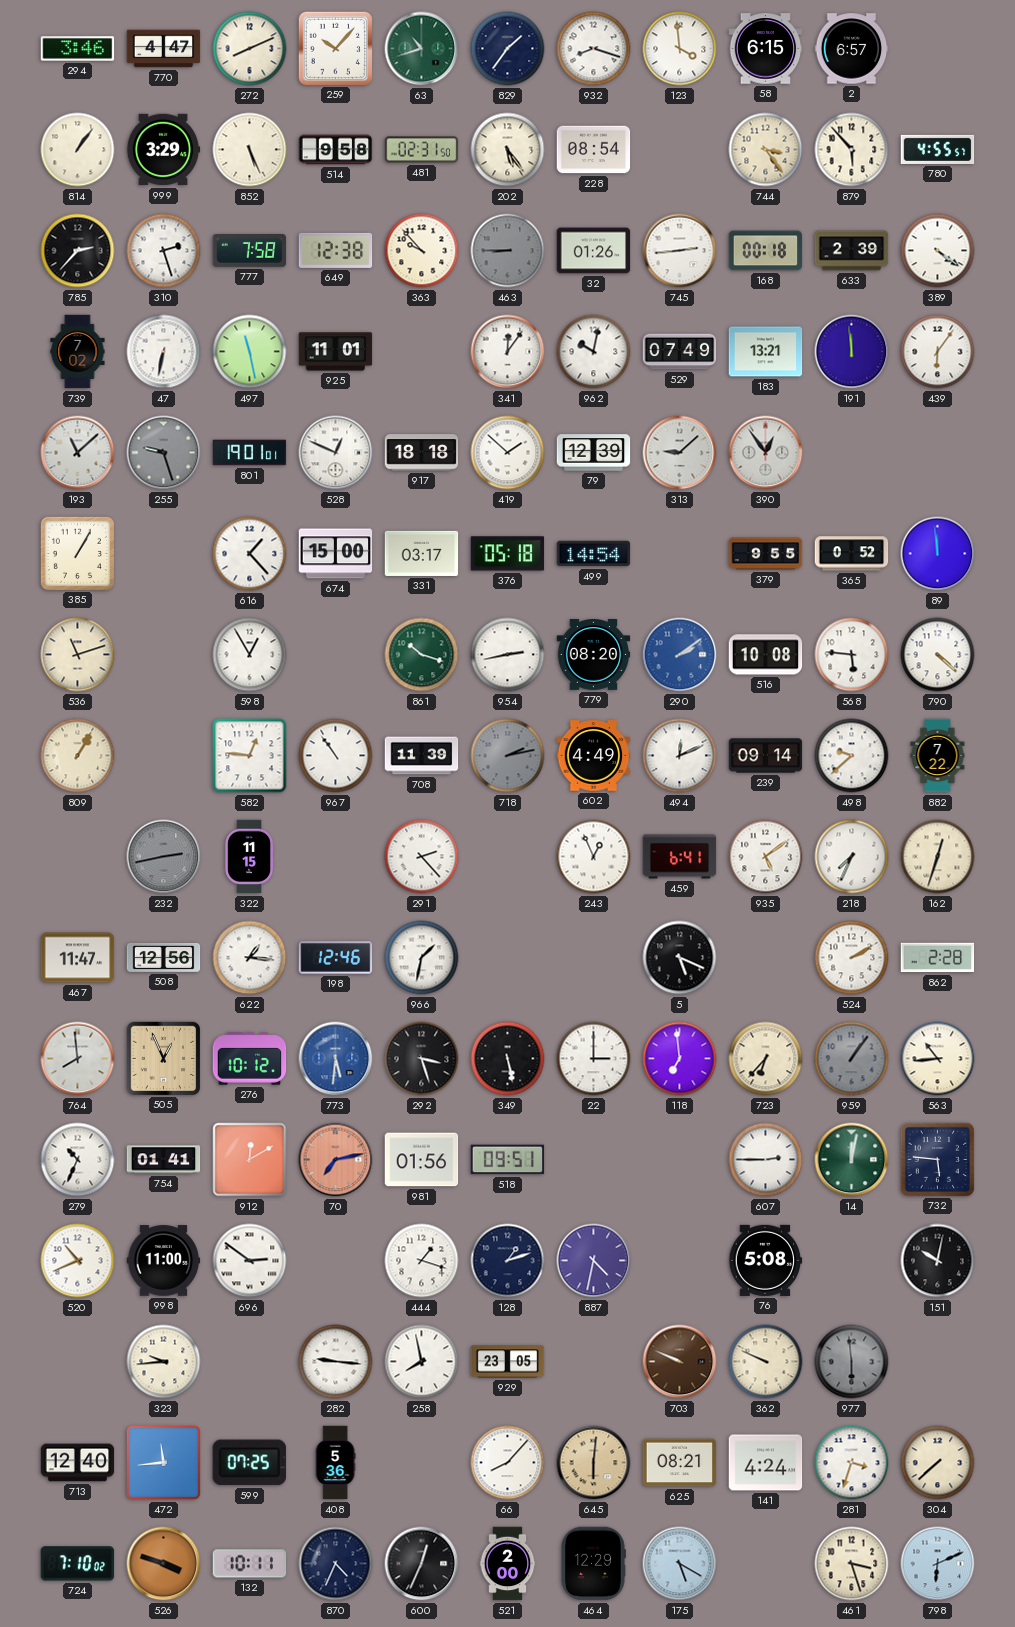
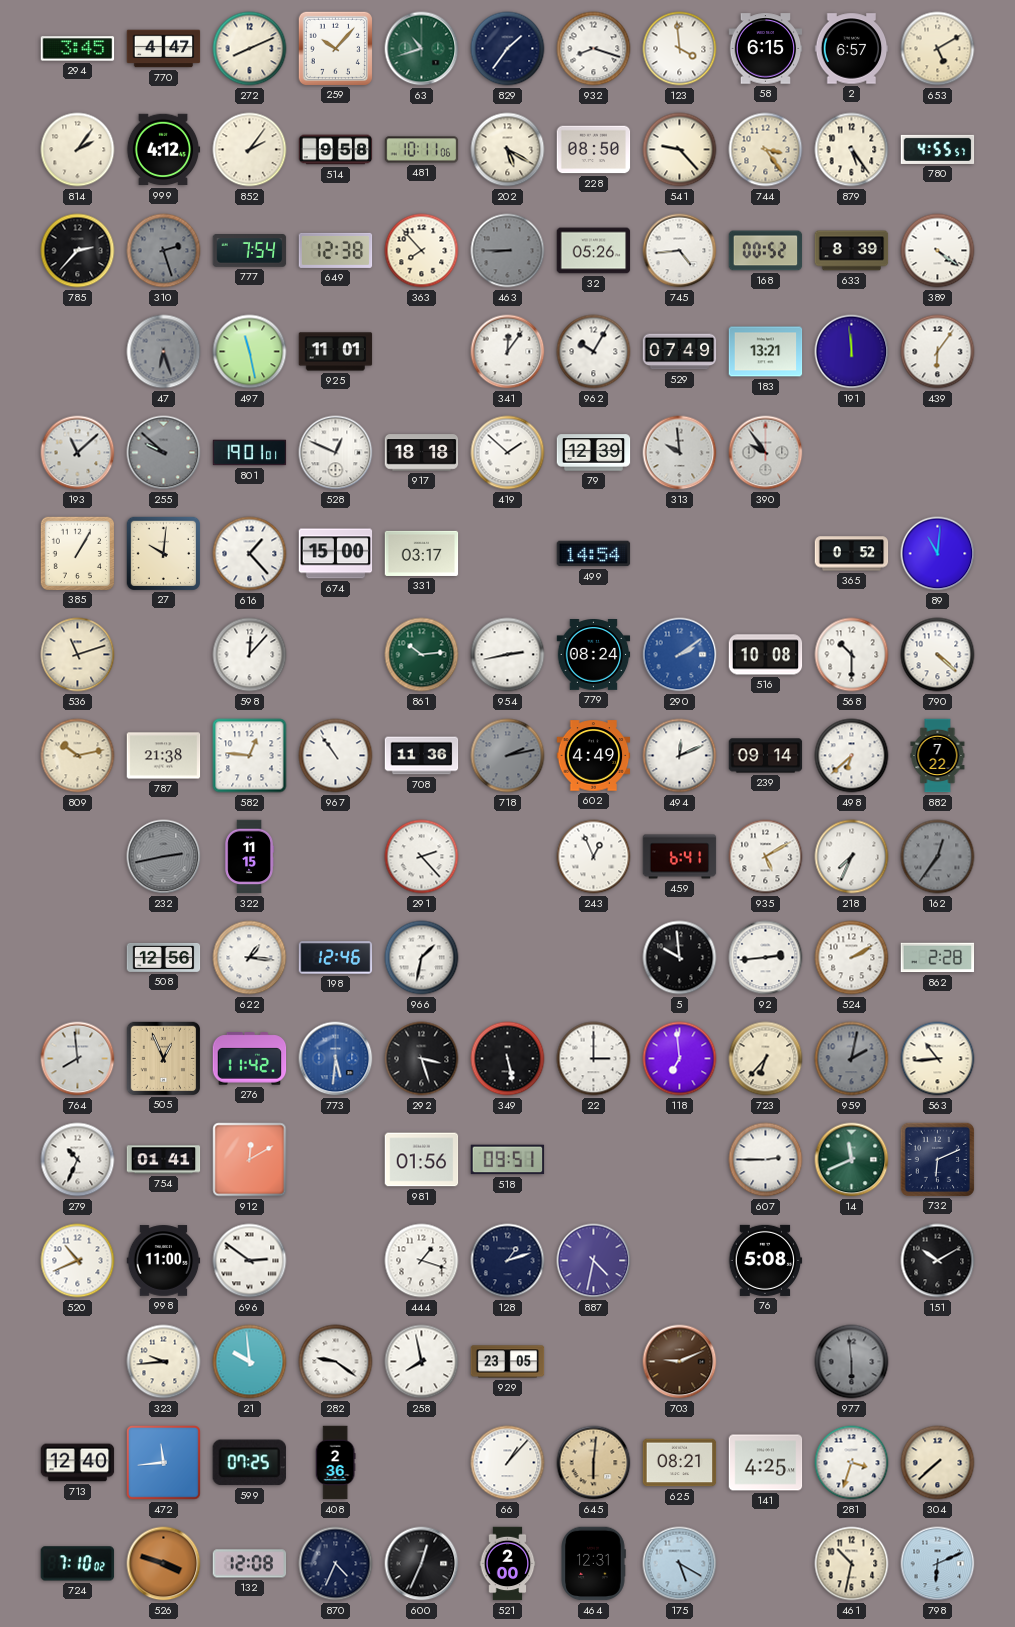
294: 3:46 -> 3:45
653: none -> 5:10
814: 1:06 -> 2:06
999: 3:29 -> 4:12
852: 5:26 -> 2:06
481: 02:31 -> 10:11
202: 5:24 -> 5:20
228: 08:54 -> 08:50
541: none -> 9:23
879: 5:53 -> 5:24
310 dial: white -> grey
777: 7:58 -> 7:54
363: 9:53 -> 7:53
32: 01:26 -> 05:26
745: 2:44 -> 4:44
168: 00:18 -> 00:52
633: 2:39 -> 8:39
739: 7:02 -> none
47: 6:32 -> 6:27
47 dial: white -> grey
962: 10:02 -> 10:05
255: 9:27 -> 9:52
313: 9:08 -> 9:59
390: 12:54 -> 9:54
27: none -> 10:01
376: 05:18 -> none
379: 9:55 -> none
89: 11:59 -> 11:01
598: 12:55 -> 12:07
861: 10:18 -> 10:14
779: 08:20 -> 08:24
568: 5:46 -> 10:30
809: 1:05 -> 10:13
787: none -> 21:38
708: 11:39 -> 11:36
498: 9:38 -> 6:38
935: 5:09 -> 5:10
162: 12:33 -> 12:36
162 dial: cream -> grey
467: 11:47 -> none
5: 5:19 -> 9:59
92: none -> 2:44
276: 10:12 -> 11:42
959: 1:06 -> 2:02
70: 7:13 -> none
14: 12:02 -> 11:41
732: 5:46 -> 6:11
151: 10:02 -> 10:10
21: none -> 9:59
282: 9:16 -> 9:21
703: 9:49 -> 9:11
362: 9:49 -> none
408: 5:36 -> 2:36
66: 8:07 -> 1:07
141: 4:24 -> 4:25
132: 10:11 -> 12:08
464: 12:29 -> 12:31
461: 3:27 -> 10:32
